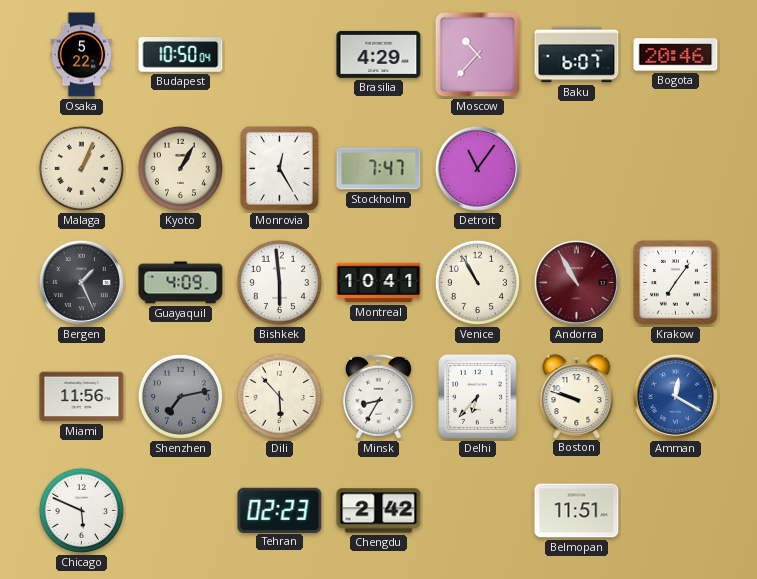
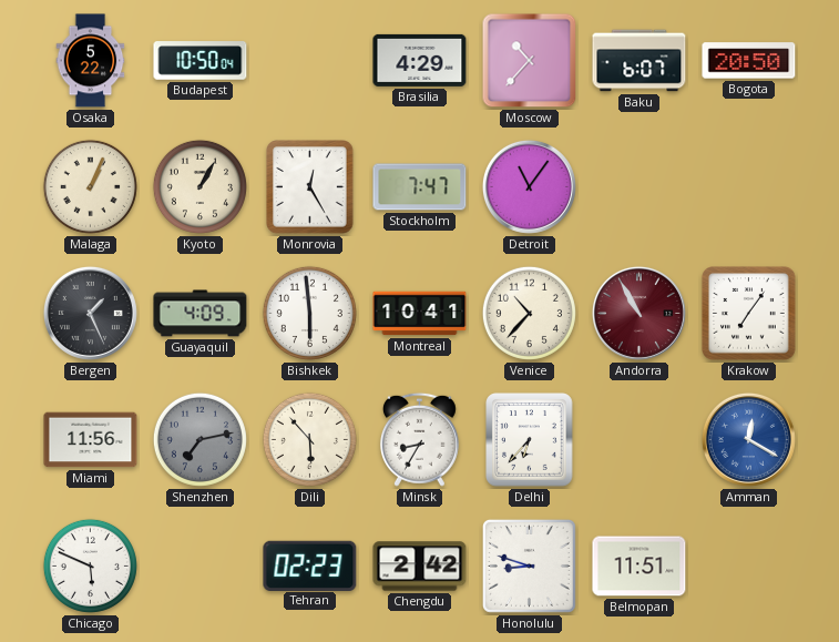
Bogota: 20:46 -> 20:50
Venice: 10:55 -> 10:37
Boston: 9:48 -> none
Honolulu: none -> 8:48
